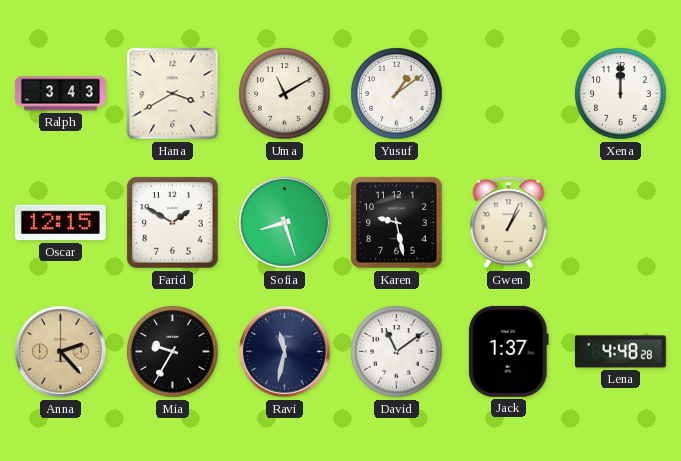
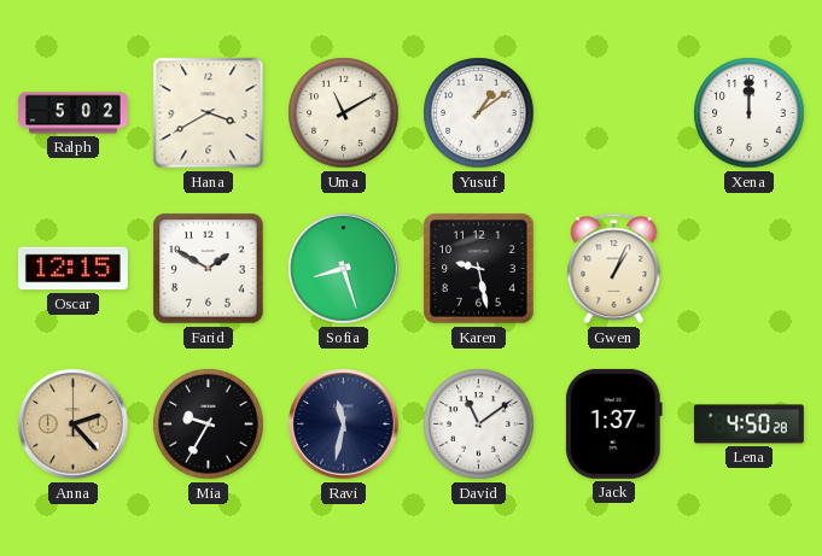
Ralph: 3:43 -> 5:02
Lena: 4:48 -> 4:50
